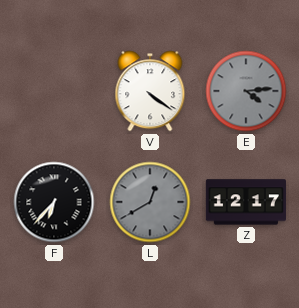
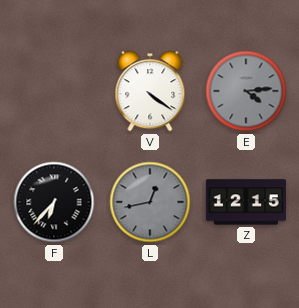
L: 12:40 -> 12:43
Z: 12:17 -> 12:15
